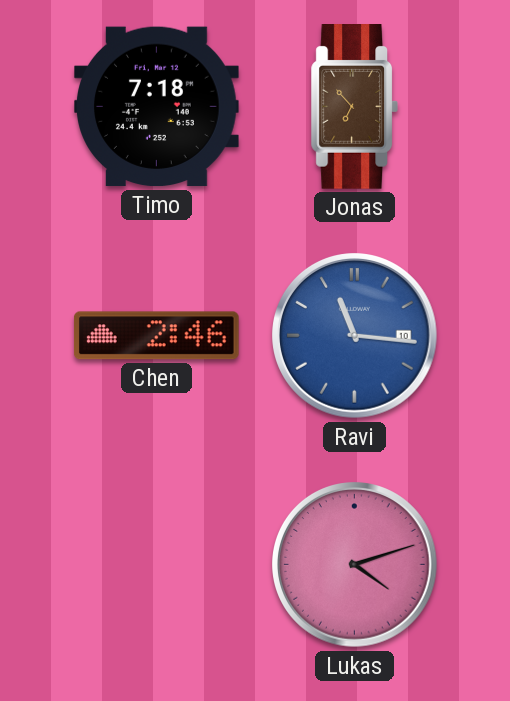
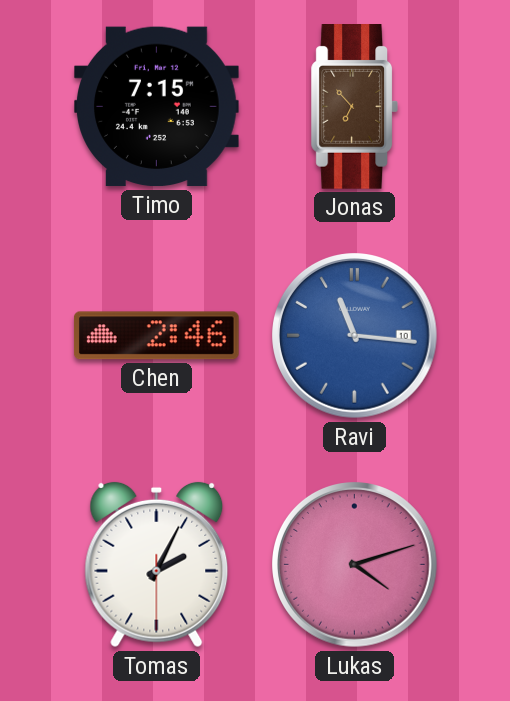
Timo: 7:18 -> 7:15
Tomas: none -> 2:04
